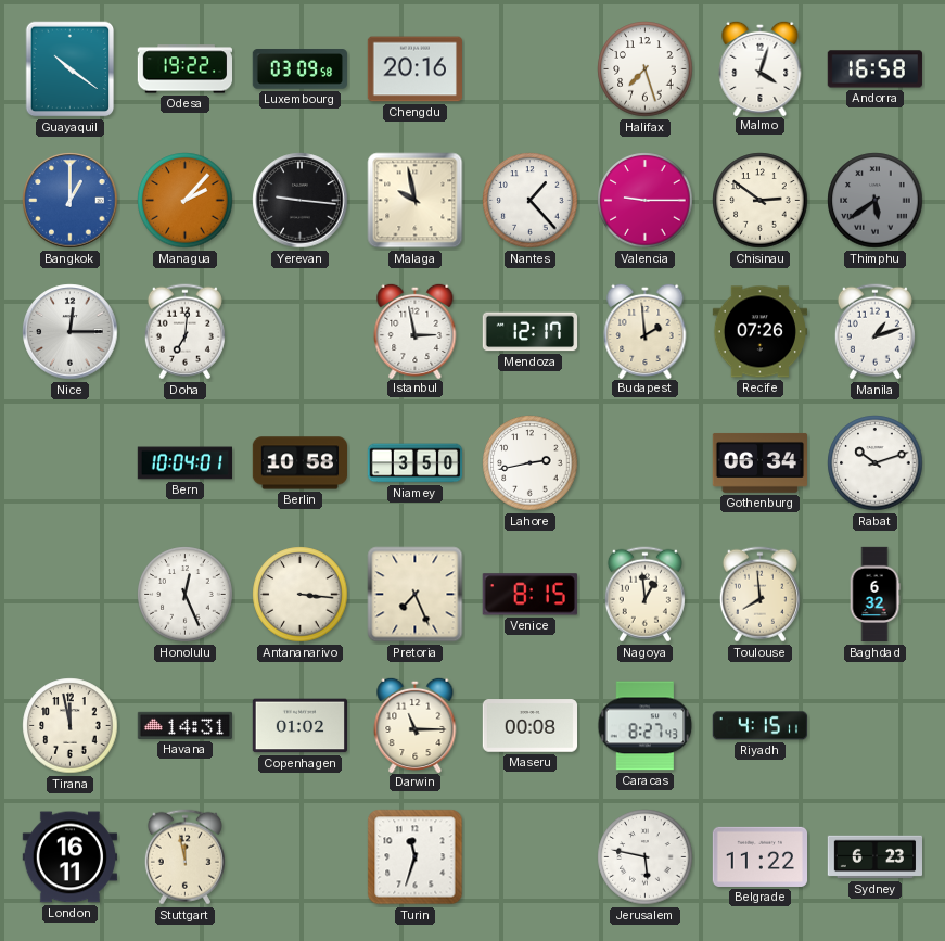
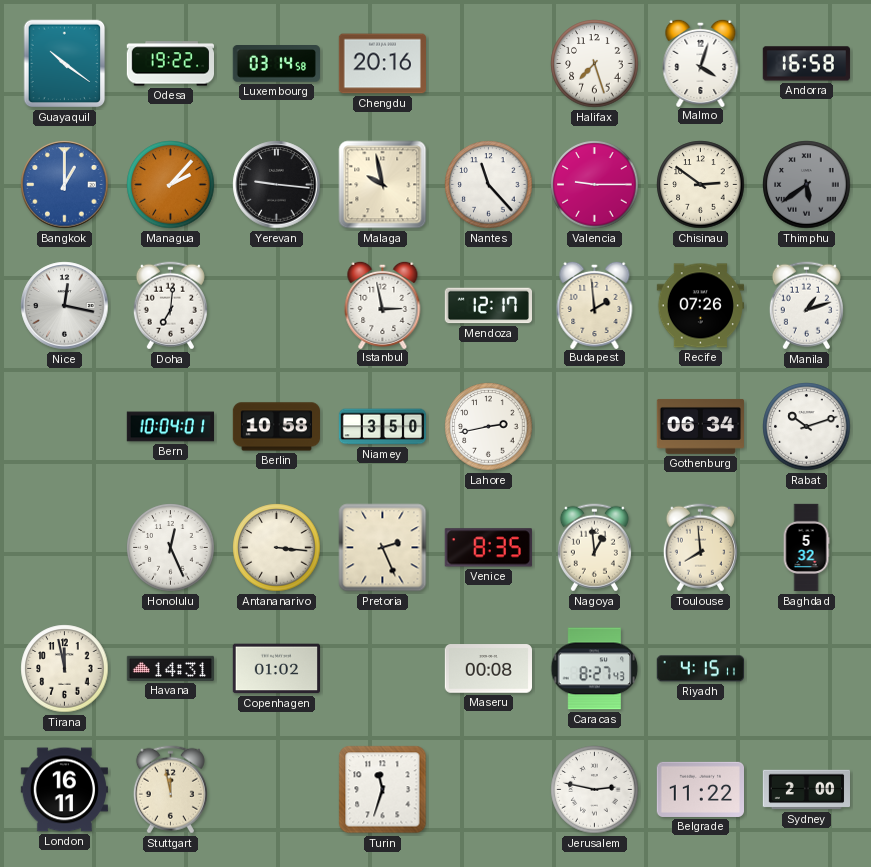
Luxembourg: 03:09 -> 03:14
Nantes: 1:23 -> 11:23
Nice: 12:15 -> 12:17
Pretoria: 7:26 -> 2:26
Venice: 8:15 -> 8:35
Baghdad: 6:32 -> 5:32
Darwin: 11:15 -> none
Jerusalem: 5:47 -> 2:47
Sydney: 6:23 -> 2:00
